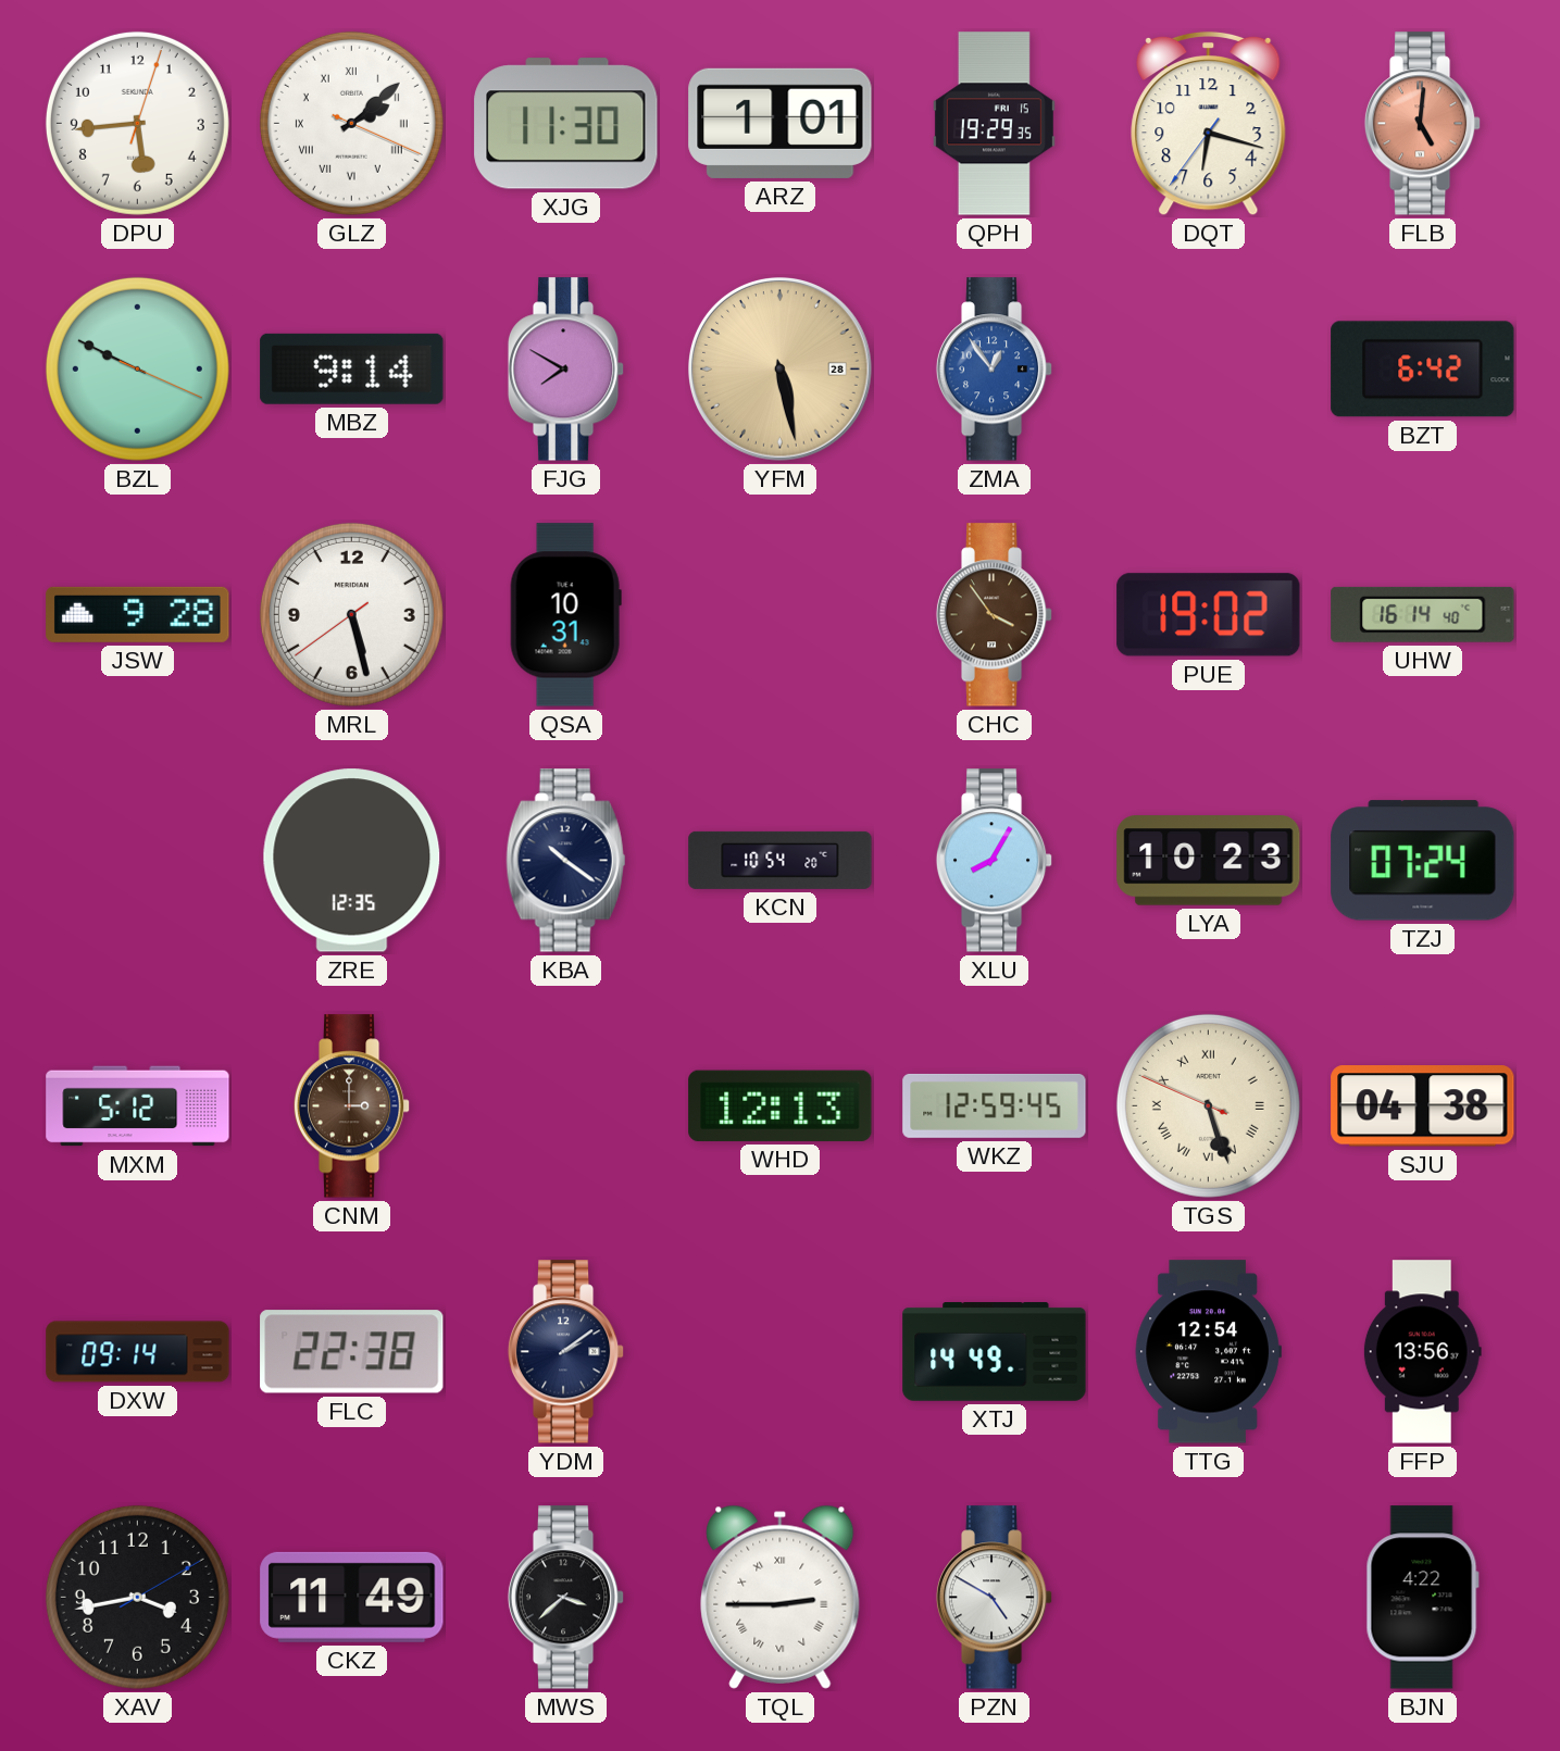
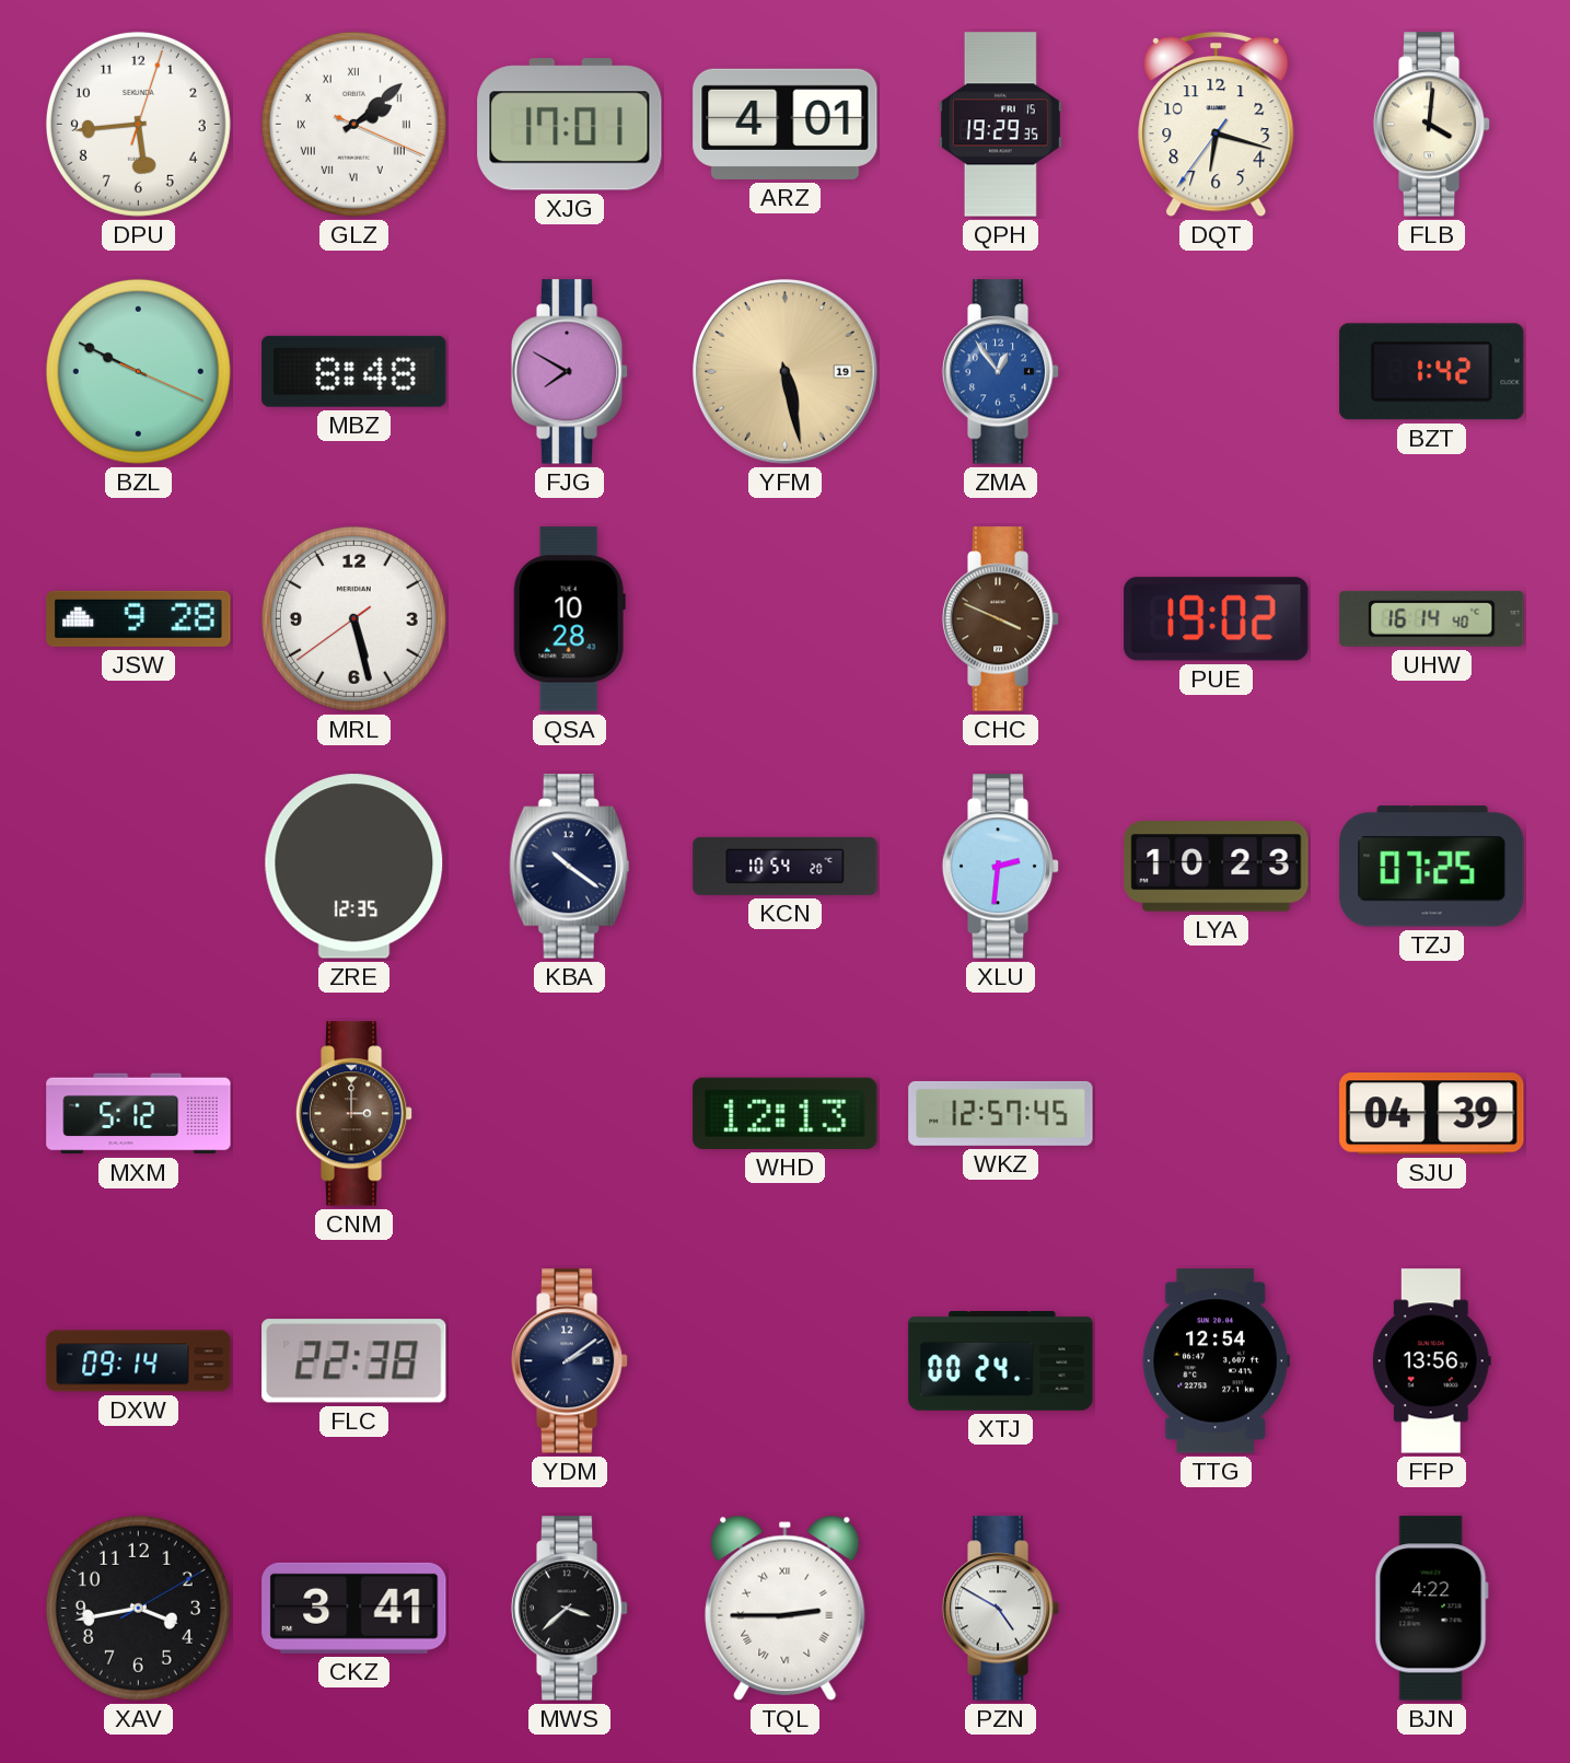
XJG: 11:30 -> 17:01
ARZ: 1:01 -> 4:01
FLB: 5:01 -> 4:01
FLB dial: salmon -> cream
MBZ: 9:14 -> 8:48
YFM date: 28 -> 19
BZT: 6:42 -> 1:42
QSA: 10:31 -> 10:28
CHC: 3:54 -> 3:49
XLU: 8:05 -> 2:31
TZJ: 07:24 -> 07:25
WKZ: 12:59 -> 12:57
TGS: 5:26 -> none
SJU: 04:38 -> 04:39
XTJ: 14:49 -> 00:24
CKZ: 11:49 -> 3:41
